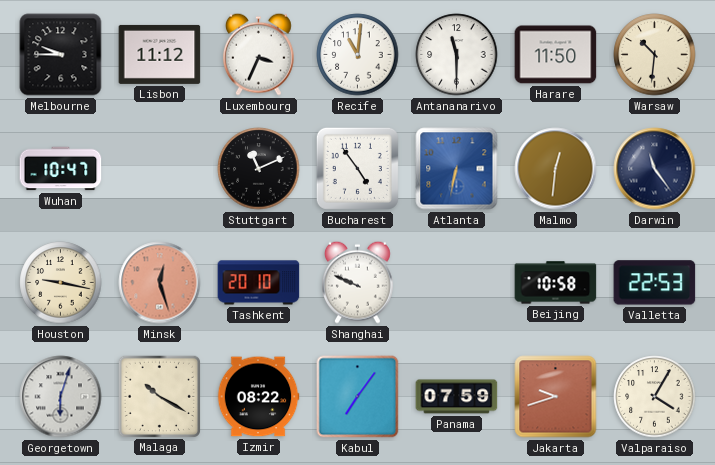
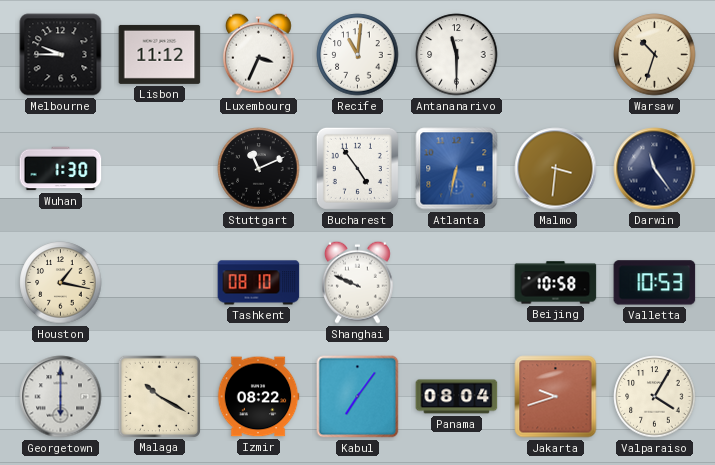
Harare: 11:50 -> none
Warsaw: 10:31 -> 10:33
Wuhan: 10:47 -> 1:30
Malmo: 12:31 -> 3:31
Houston: 9:17 -> 1:17
Minsk: 12:27 -> none
Tashkent: 20:10 -> 08:10
Valletta: 22:53 -> 10:53
Georgetown: 6:03 -> 6:00
Panama: 07:59 -> 08:04
